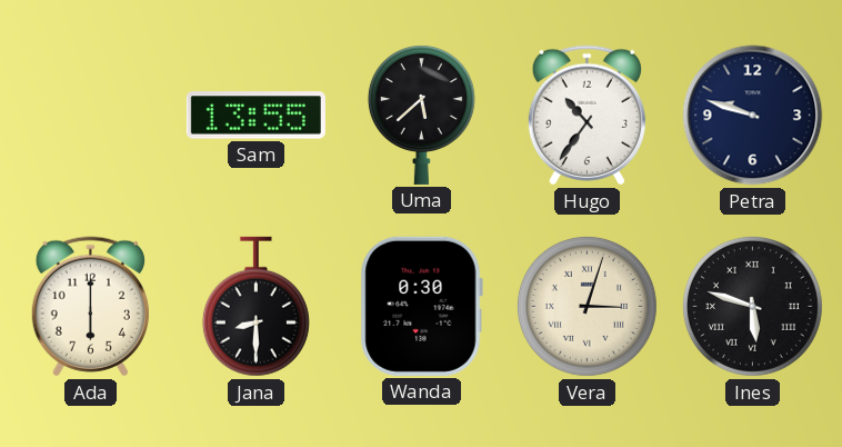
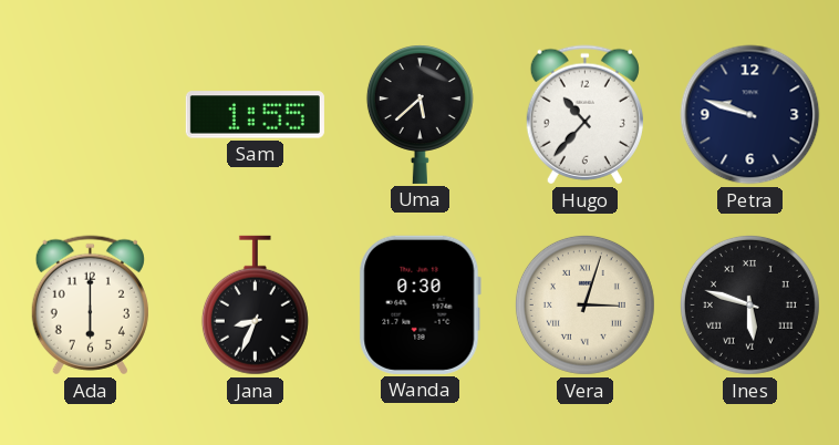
Sam: 13:55 -> 1:55
Hugo: 10:36 -> 10:37
Jana: 8:30 -> 8:34
